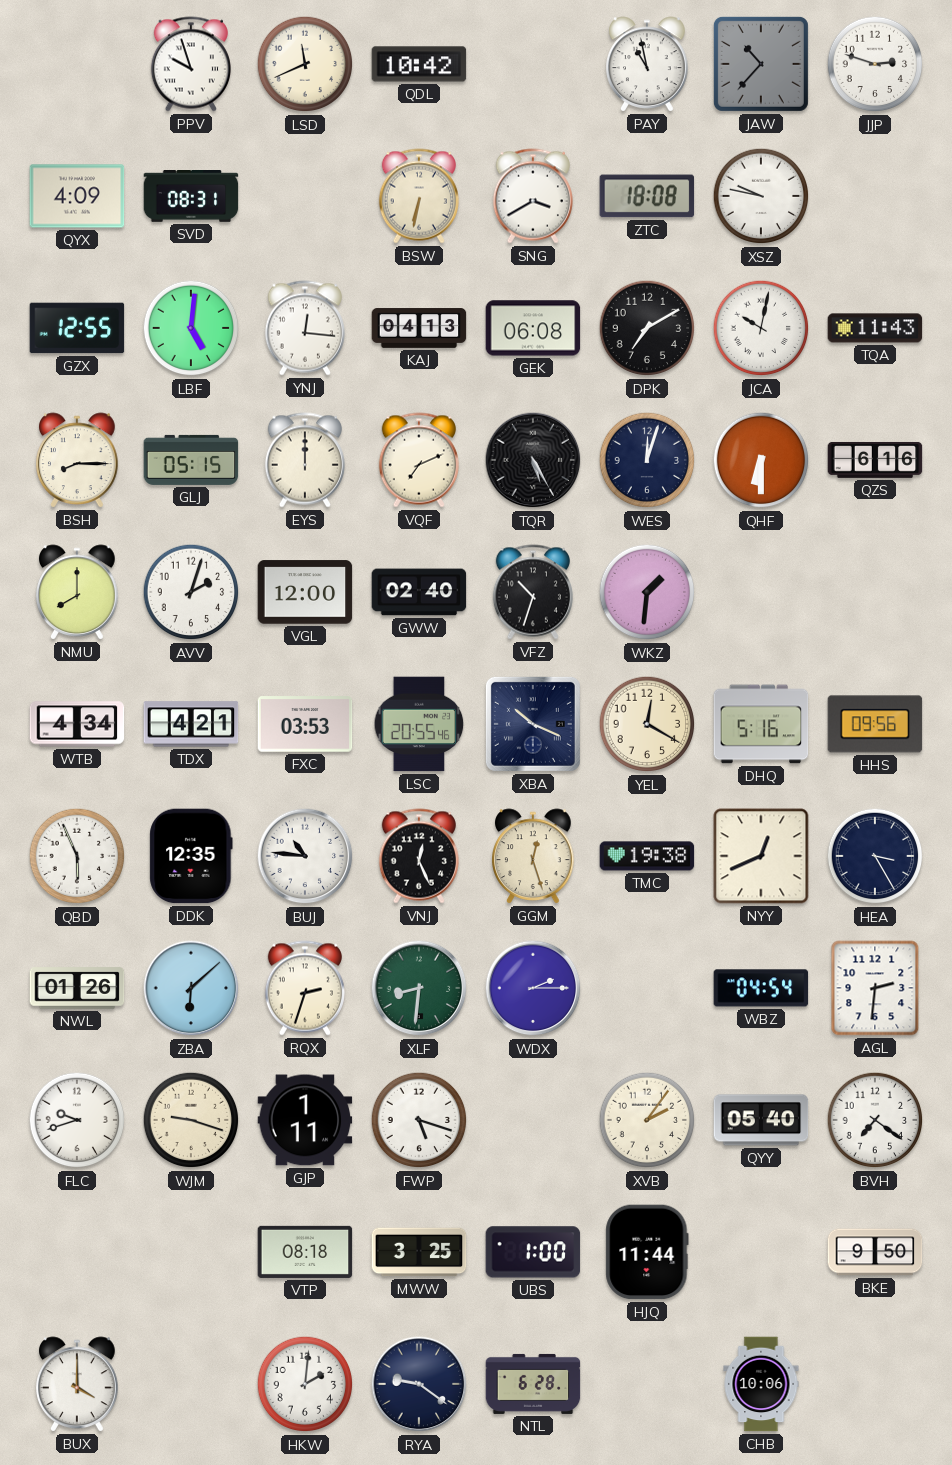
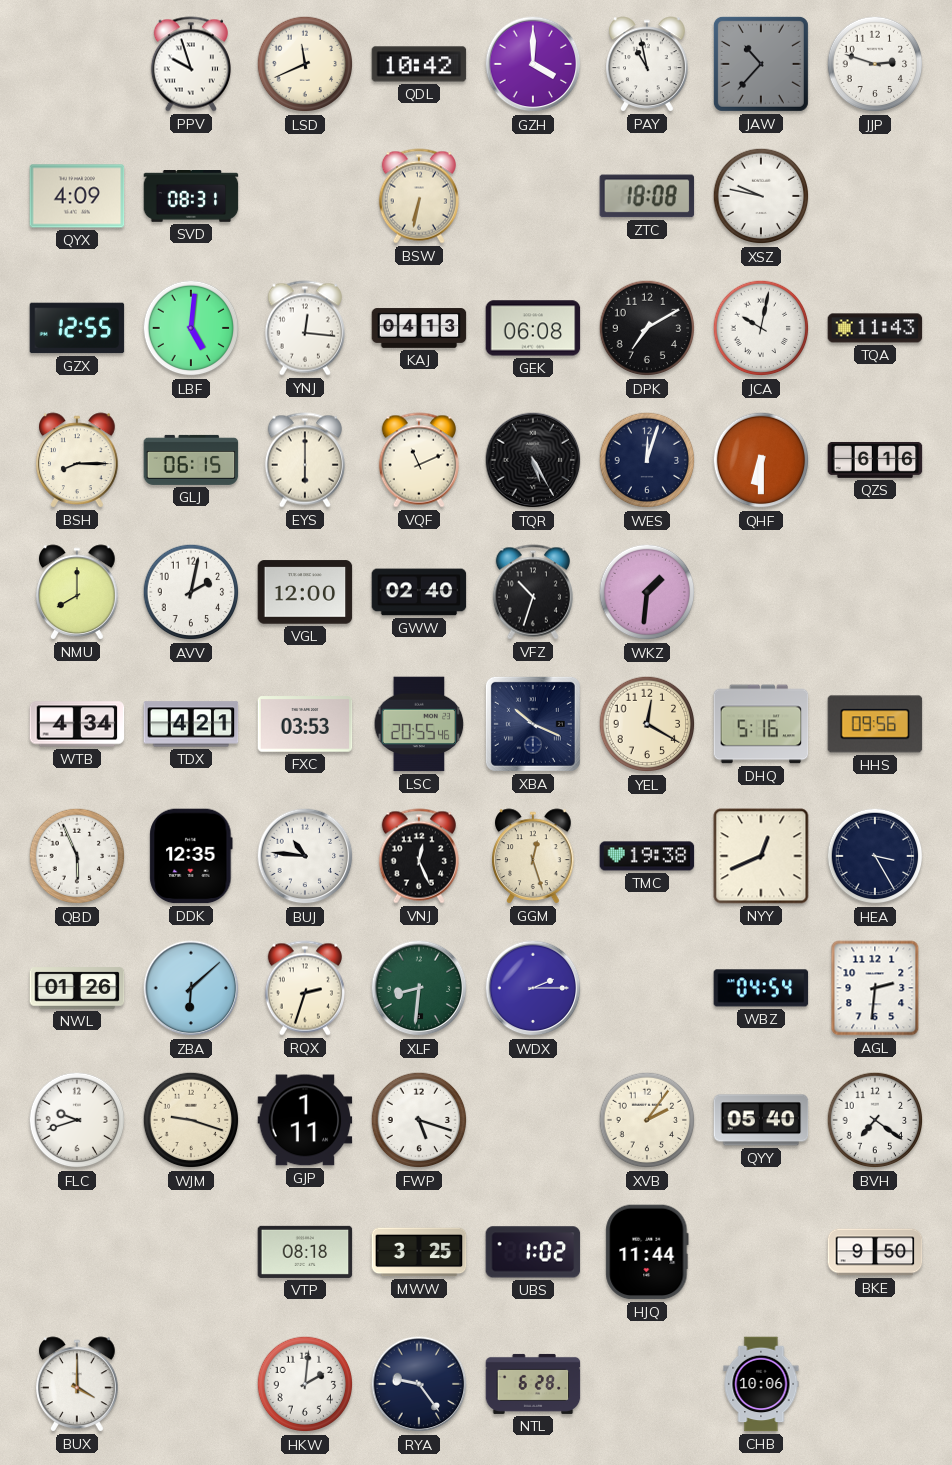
GZH: none -> 4:00
SNG: 3:40 -> none
GLJ: 05:15 -> 06:15
EYS: 12:00 -> 6:00
VQF: 7:11 -> 11:11
AVV: 2:03 -> 2:02
UBS: 1:00 -> 1:02
RYA: 9:21 -> 9:24
